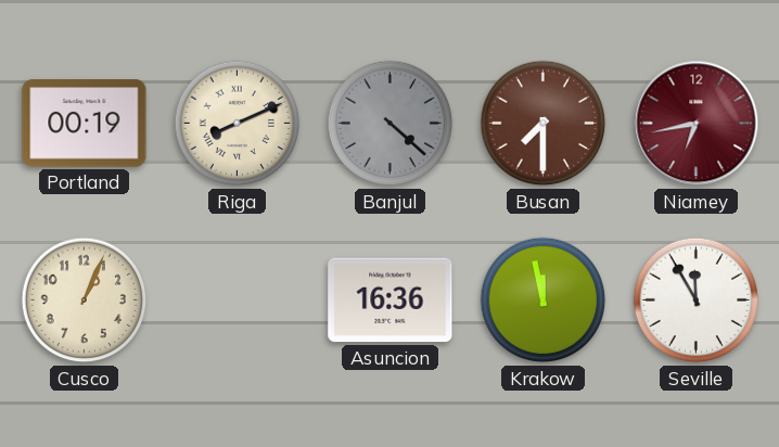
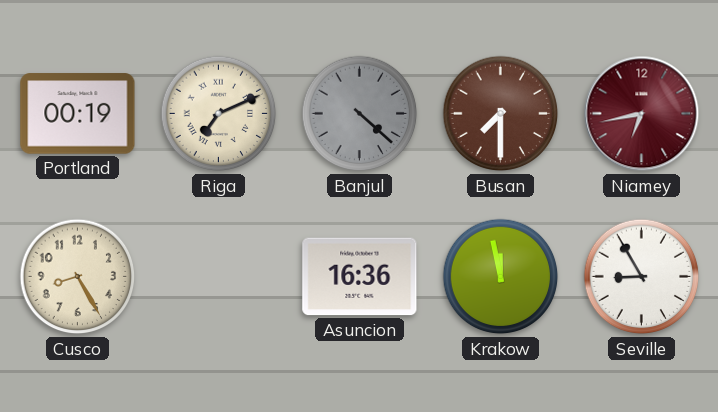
Riga: 8:11 -> 7:11
Cusco: 1:04 -> 8:25
Seville: 11:55 -> 8:55
